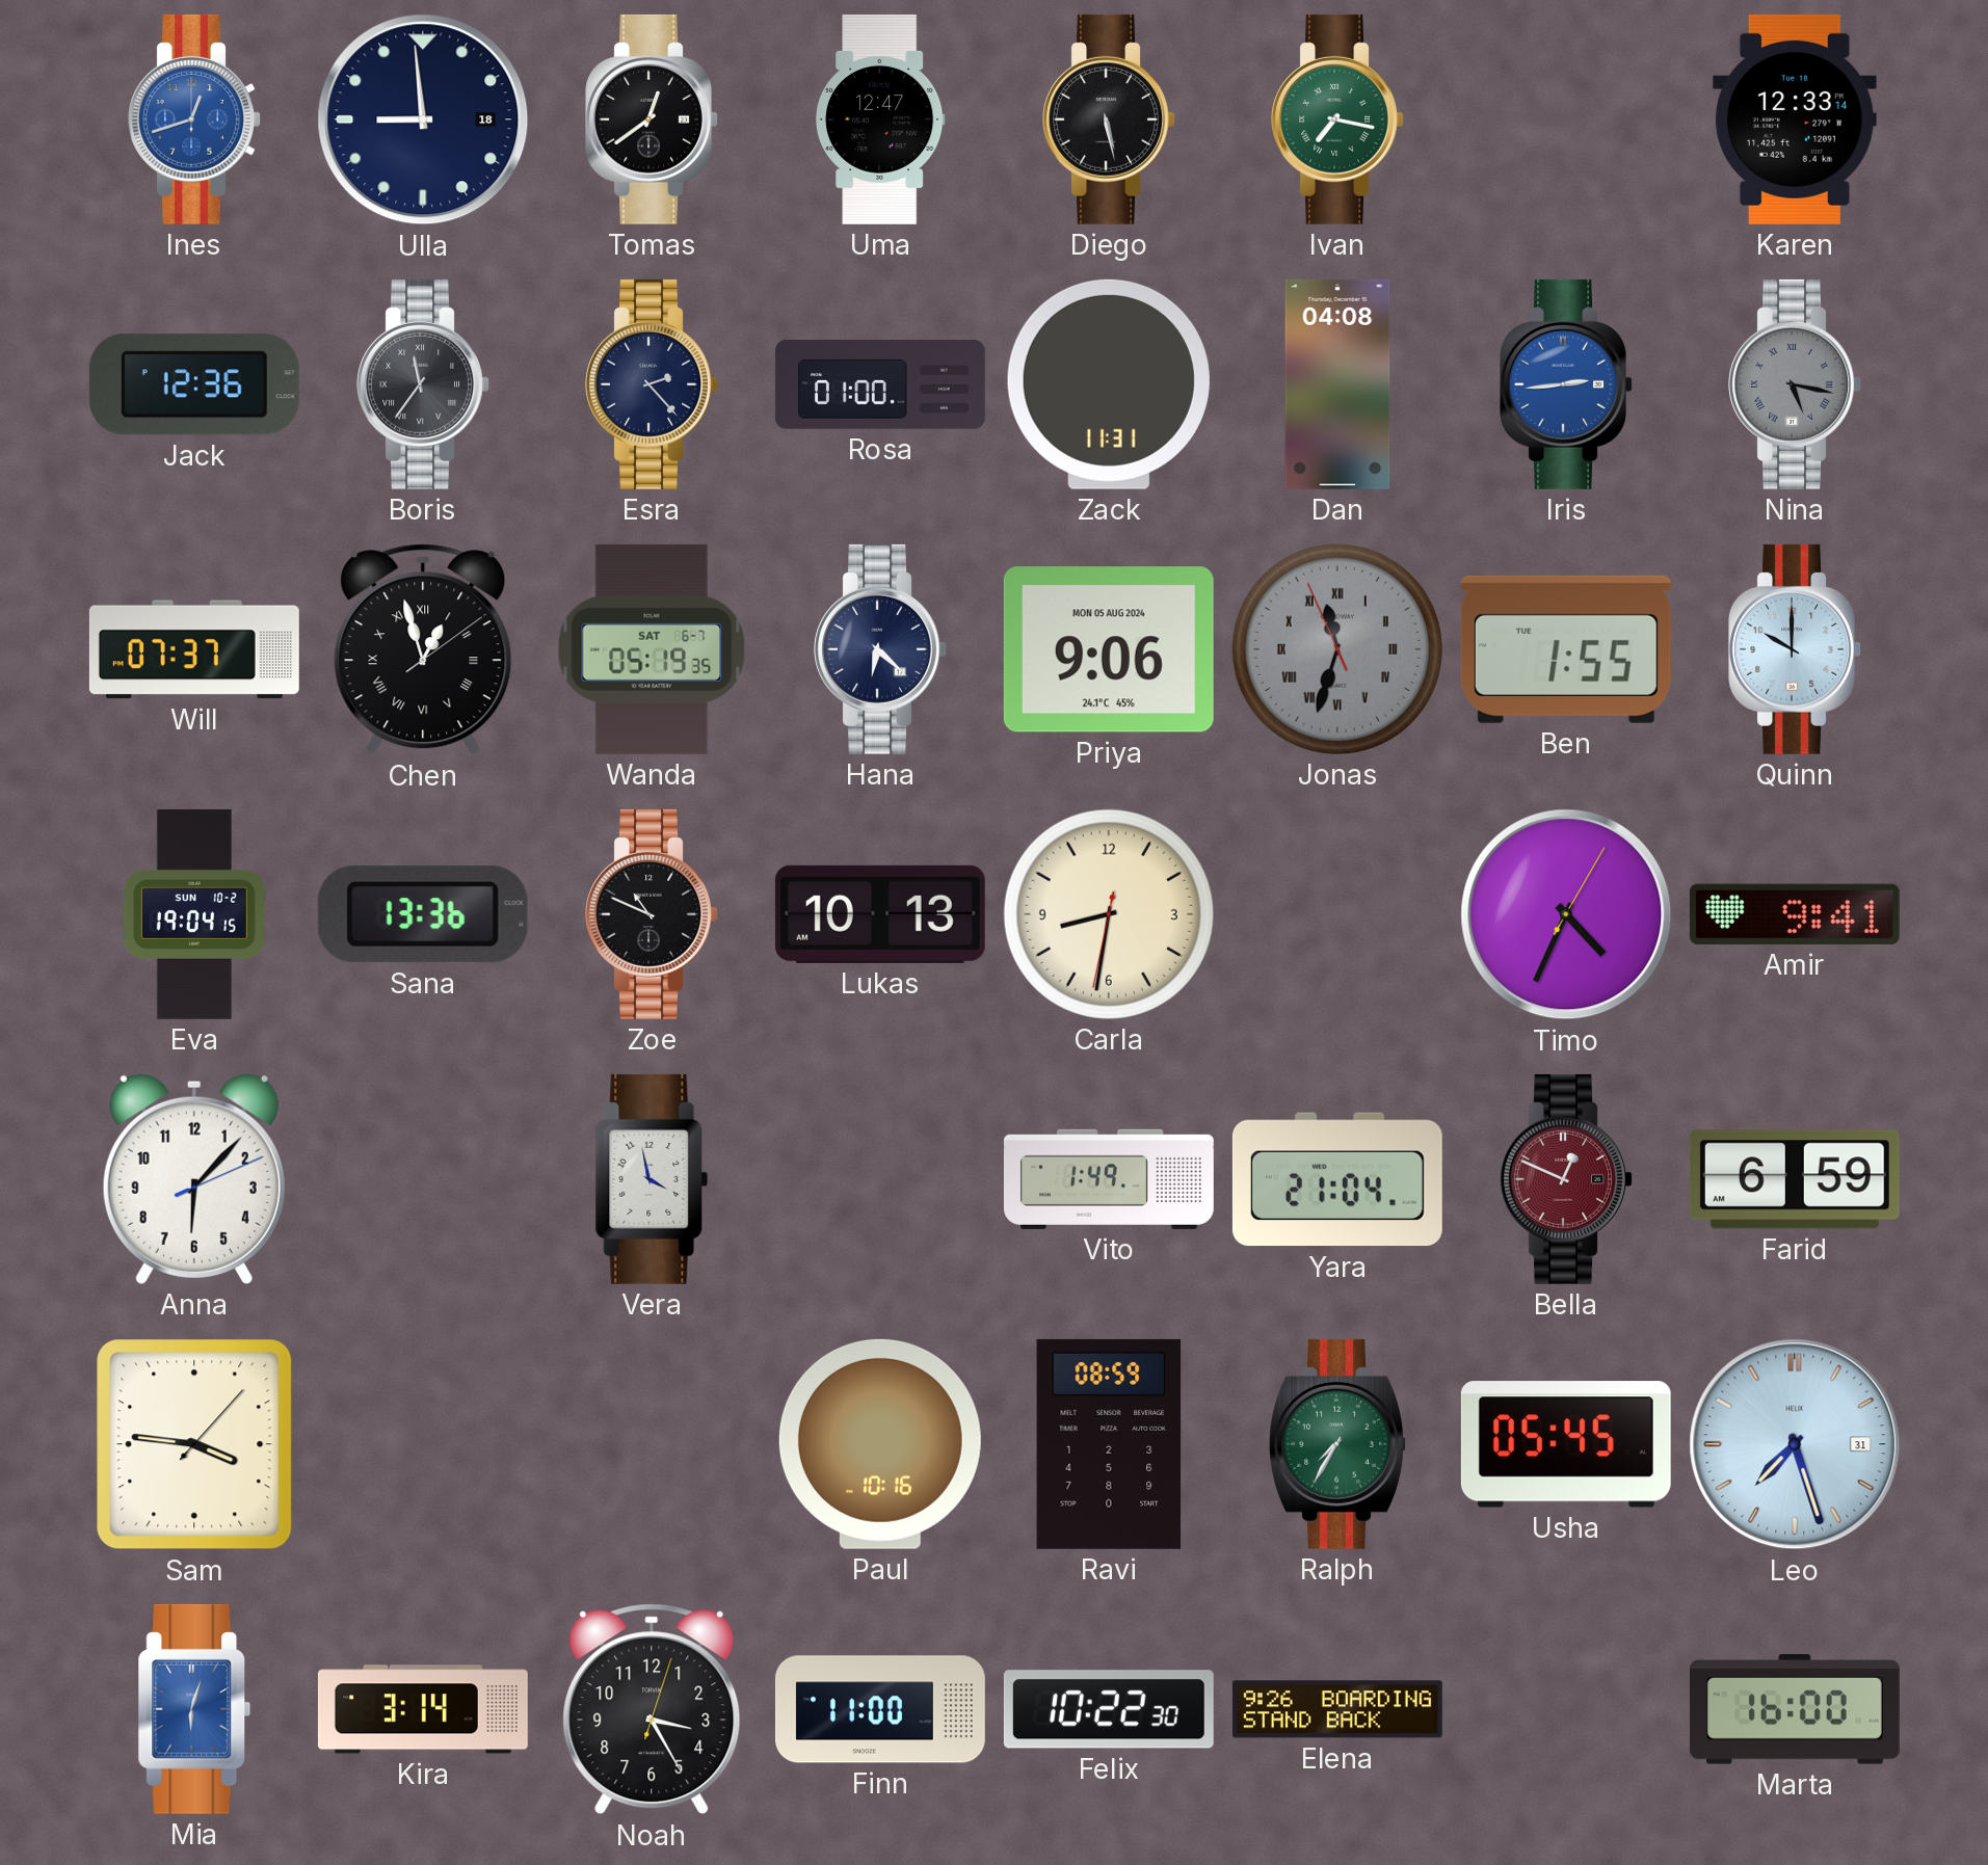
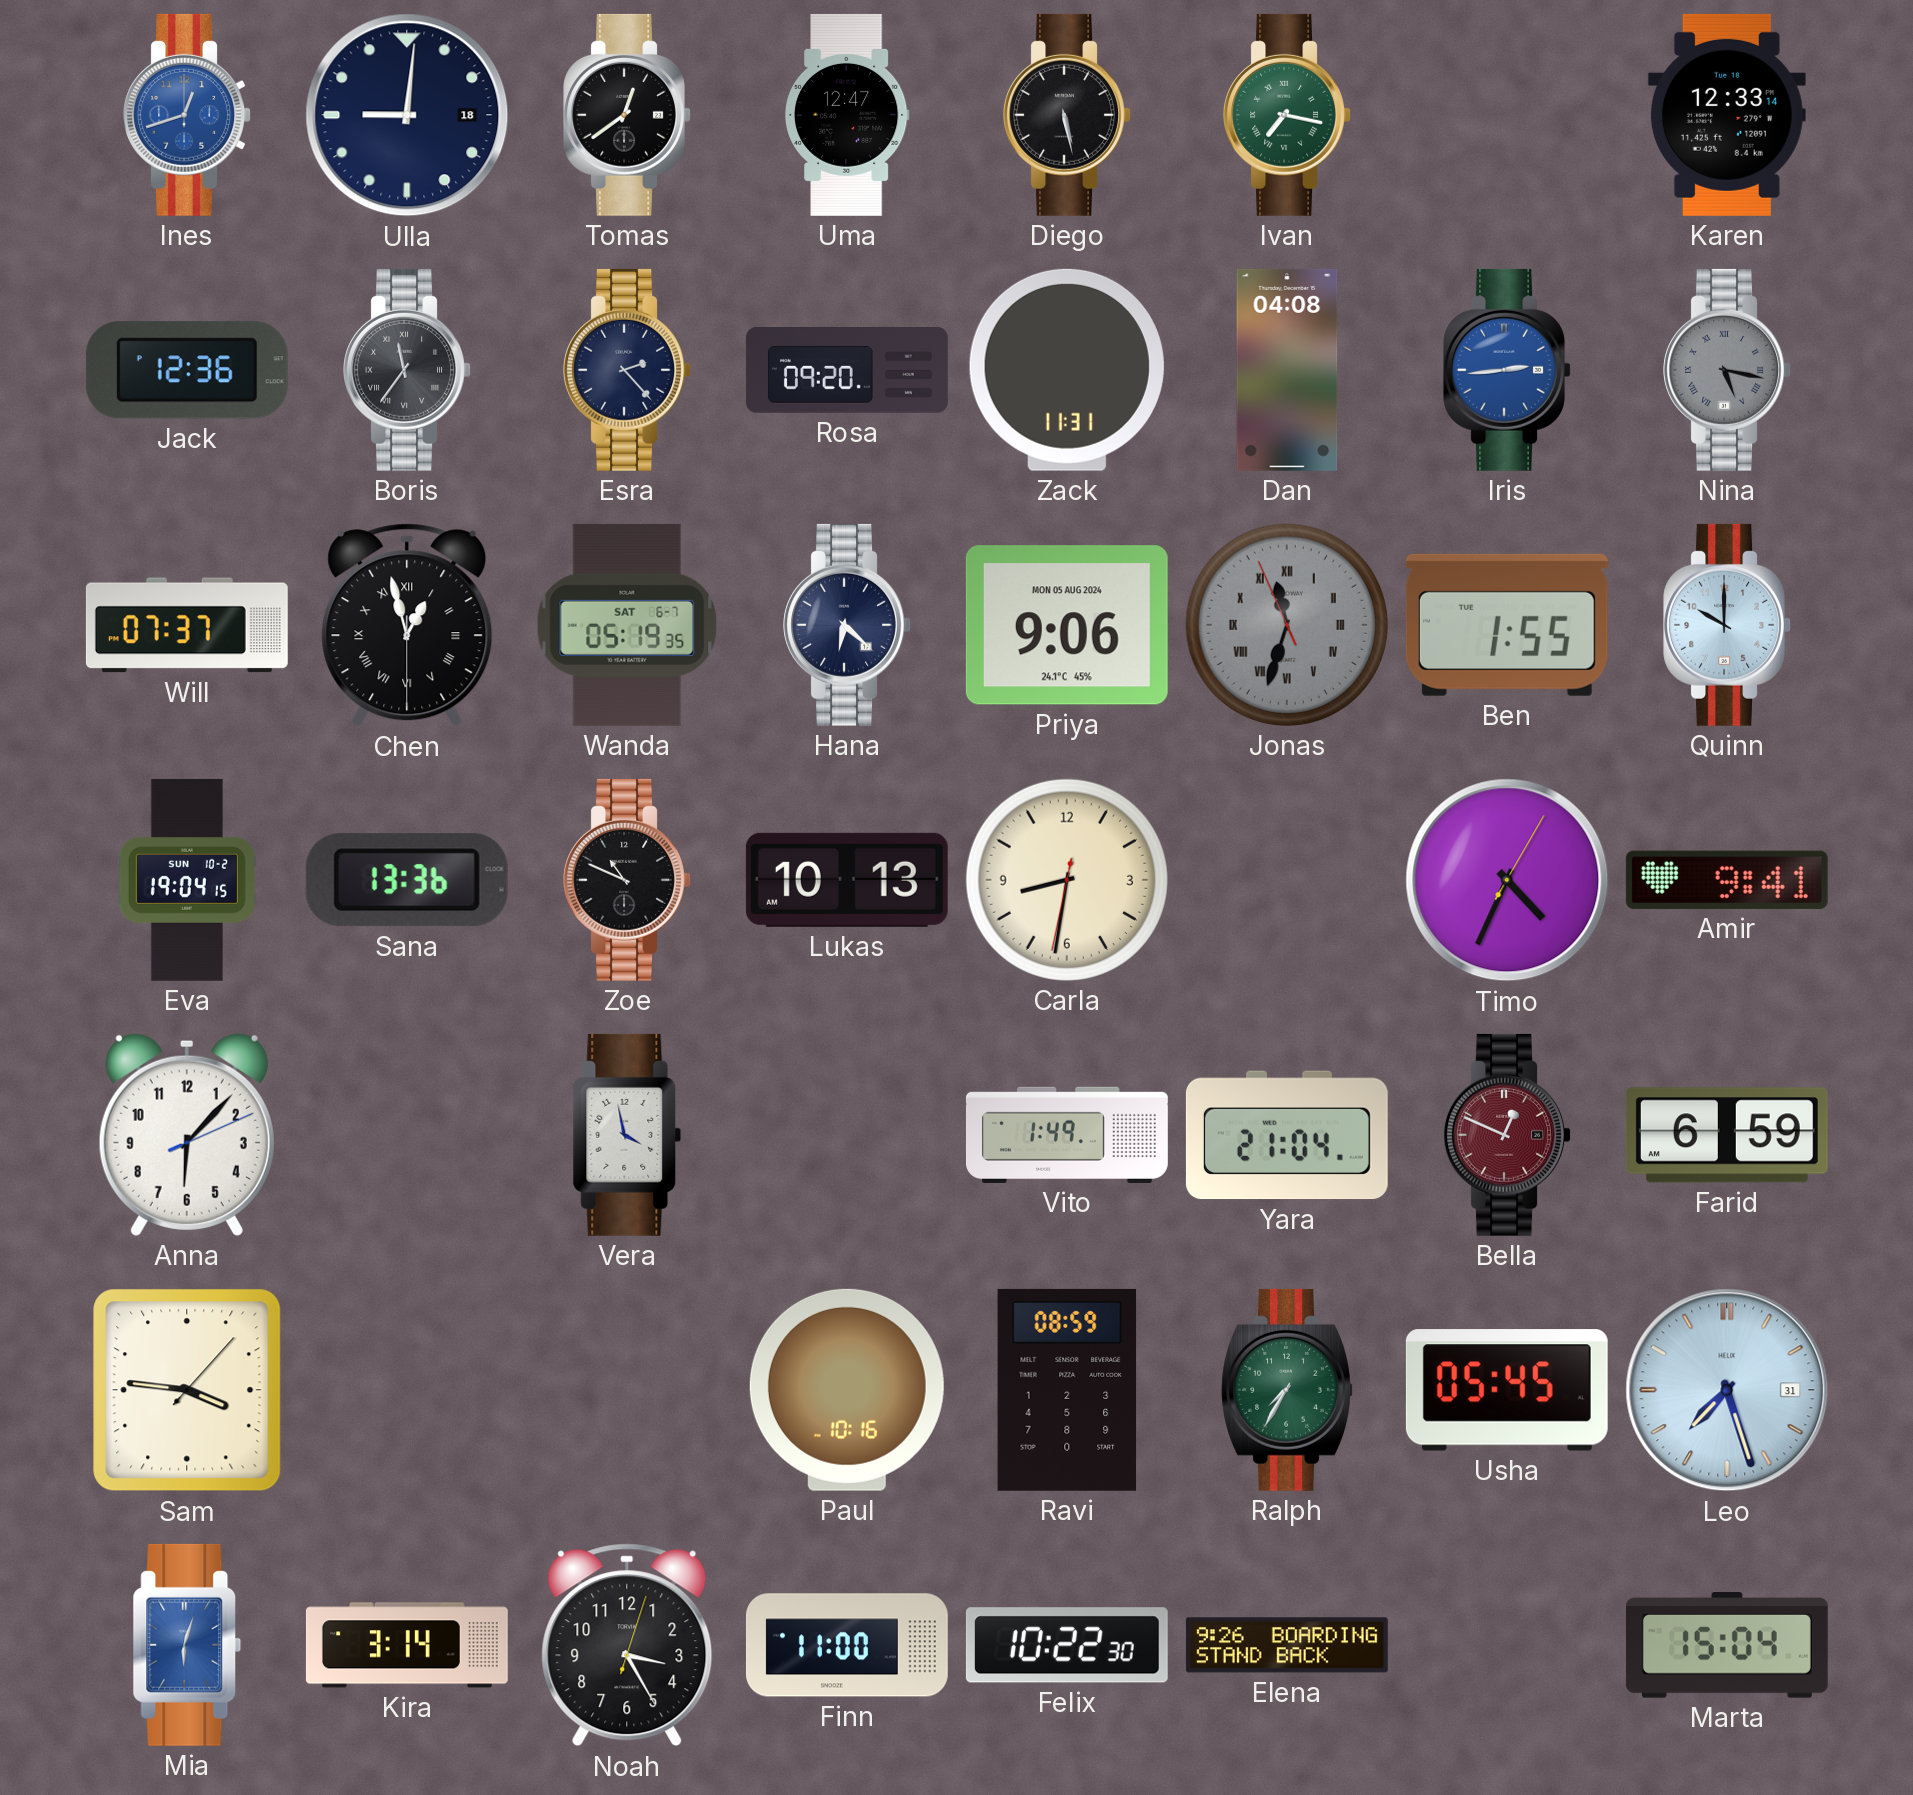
Ulla: 8:59 -> 9:01
Rosa: 01:00 -> 09:20
Chen: 12:57:09 -> 12:57:30
Marta: 16:00 -> 15:04
